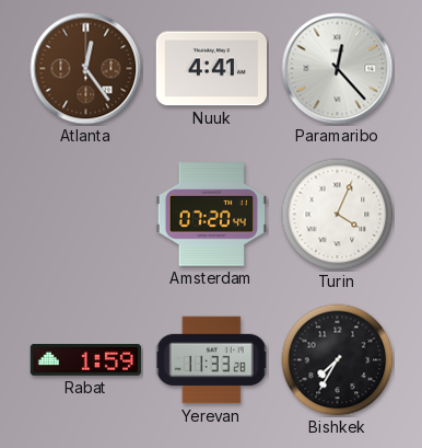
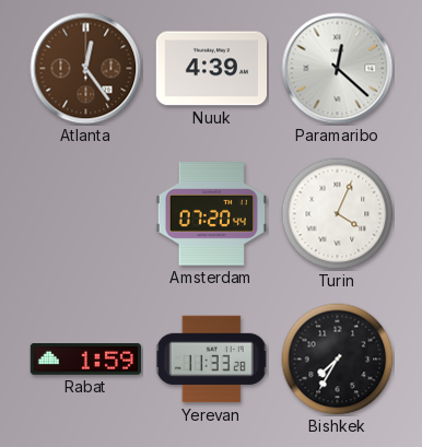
Nuuk: 4:41 -> 4:39
Paramaribo: 12:23 -> 12:22
